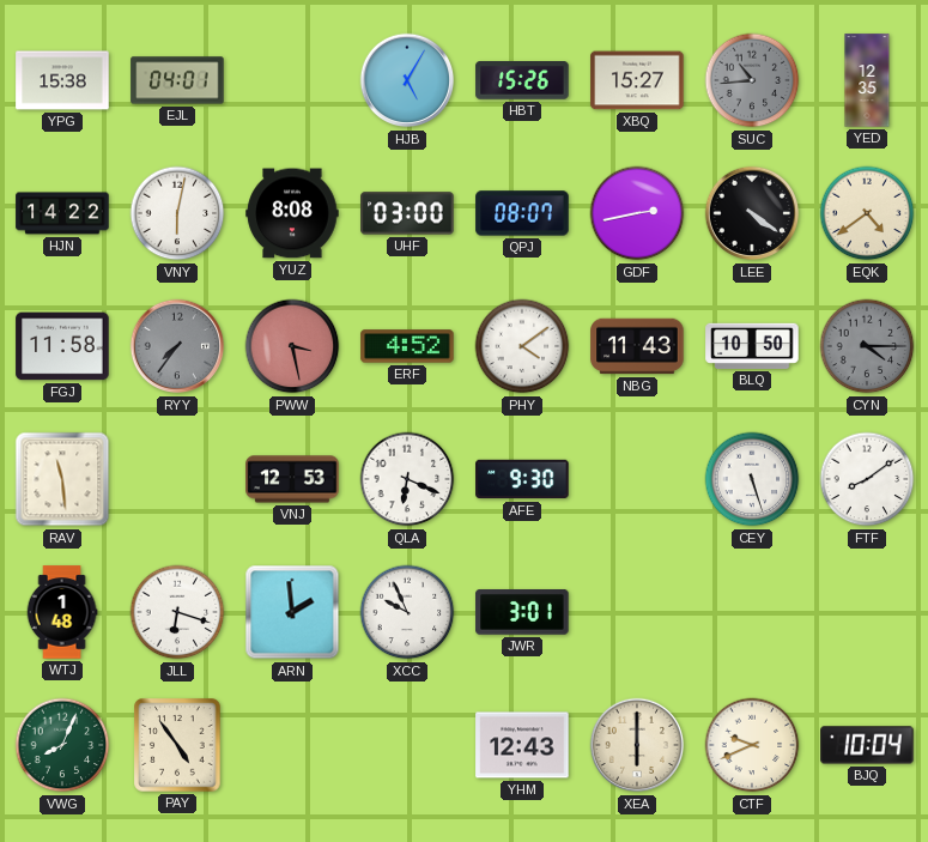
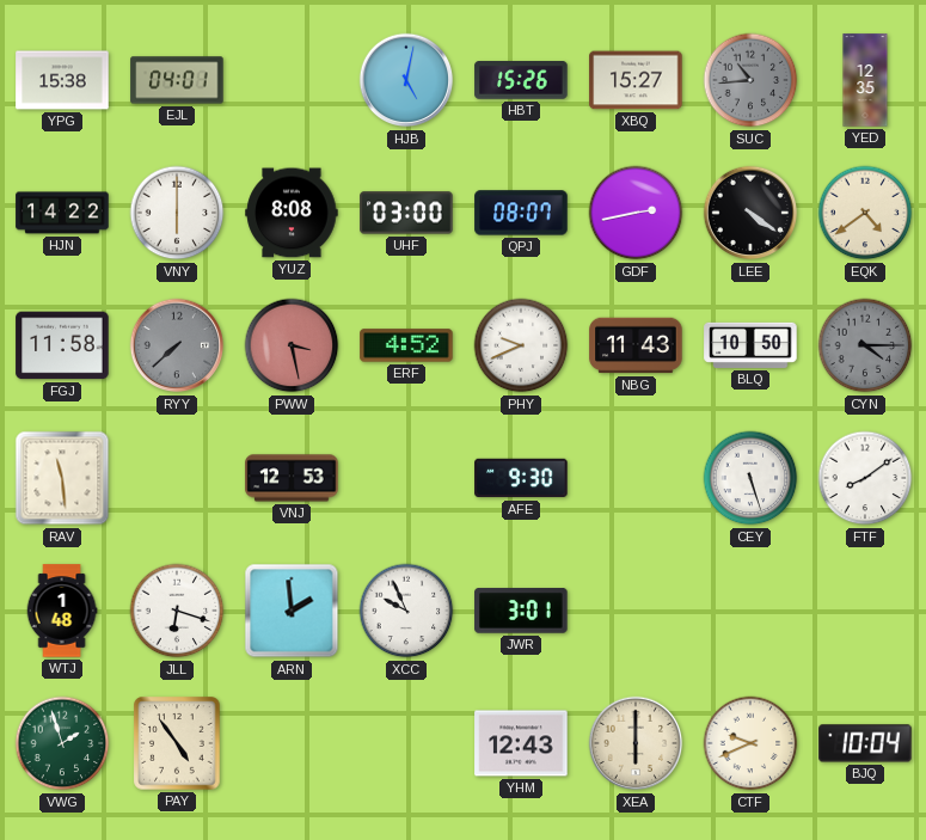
HJB: 5:05 -> 5:02
VNY: 6:02 -> 6:00
RYY: 7:36 -> 7:38
PHY: 4:09 -> 9:41
QLA: 6:19 -> none
VWG: 8:04 -> 1:57
